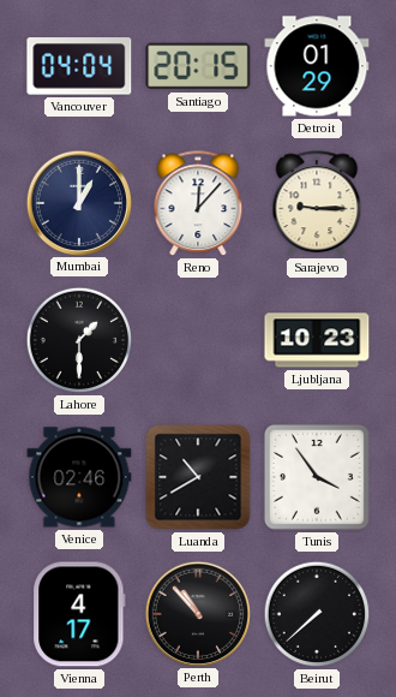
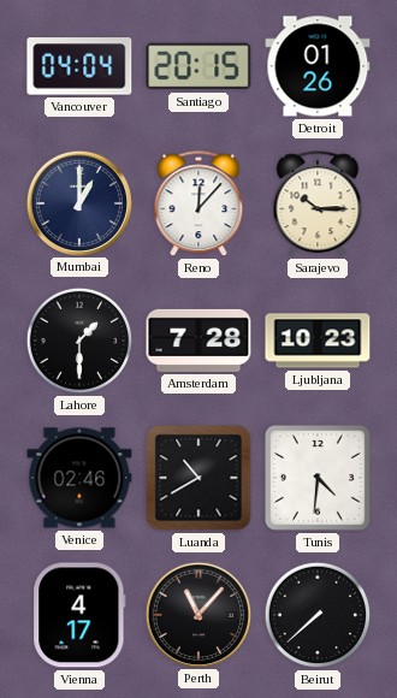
Detroit: 01:29 -> 01:26
Sarajevo: 9:15 -> 10:15
Amsterdam: none -> 7:28
Tunis: 3:54 -> 4:31
Perth: 10:53 -> 11:07
